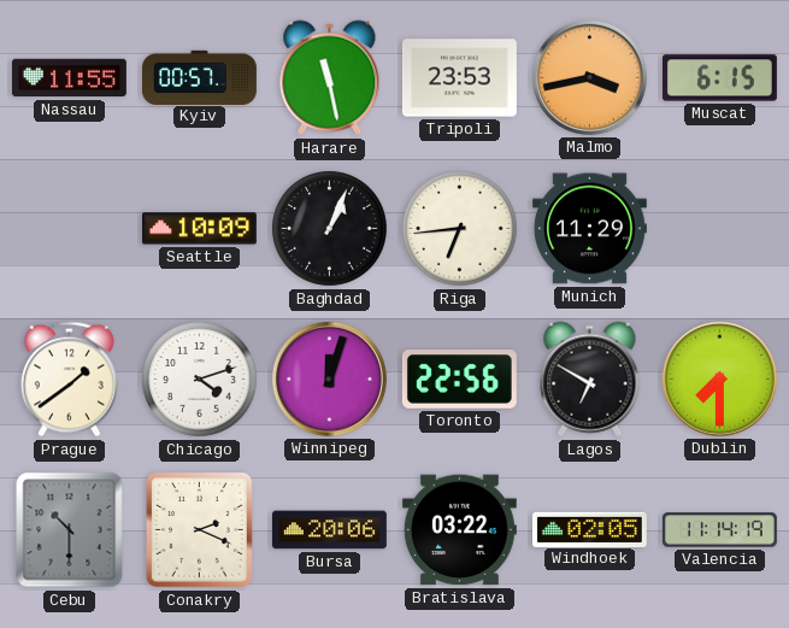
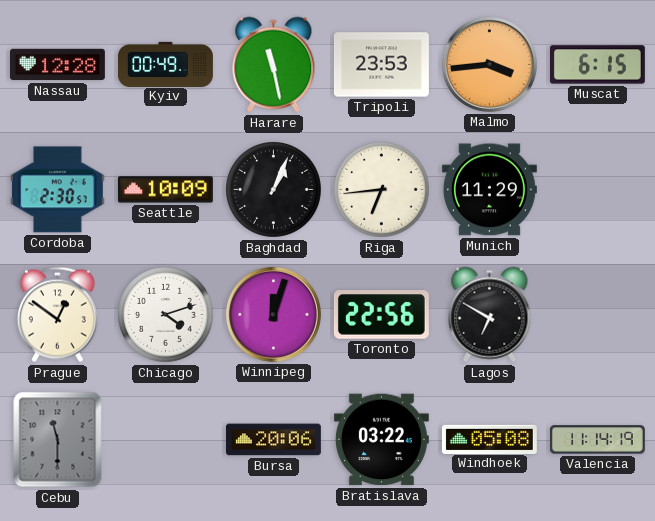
Nassau: 11:55 -> 12:28
Kyiv: 00:57 -> 00:49
Malmo: 3:43 -> 3:44
Cordoba: none -> 2:30
Prague: 1:39 -> 12:51
Dublin: 7:30 -> none
Cebu: 10:30 -> 11:30
Conakry: 2:19 -> none
Windhoek: 02:05 -> 05:08
